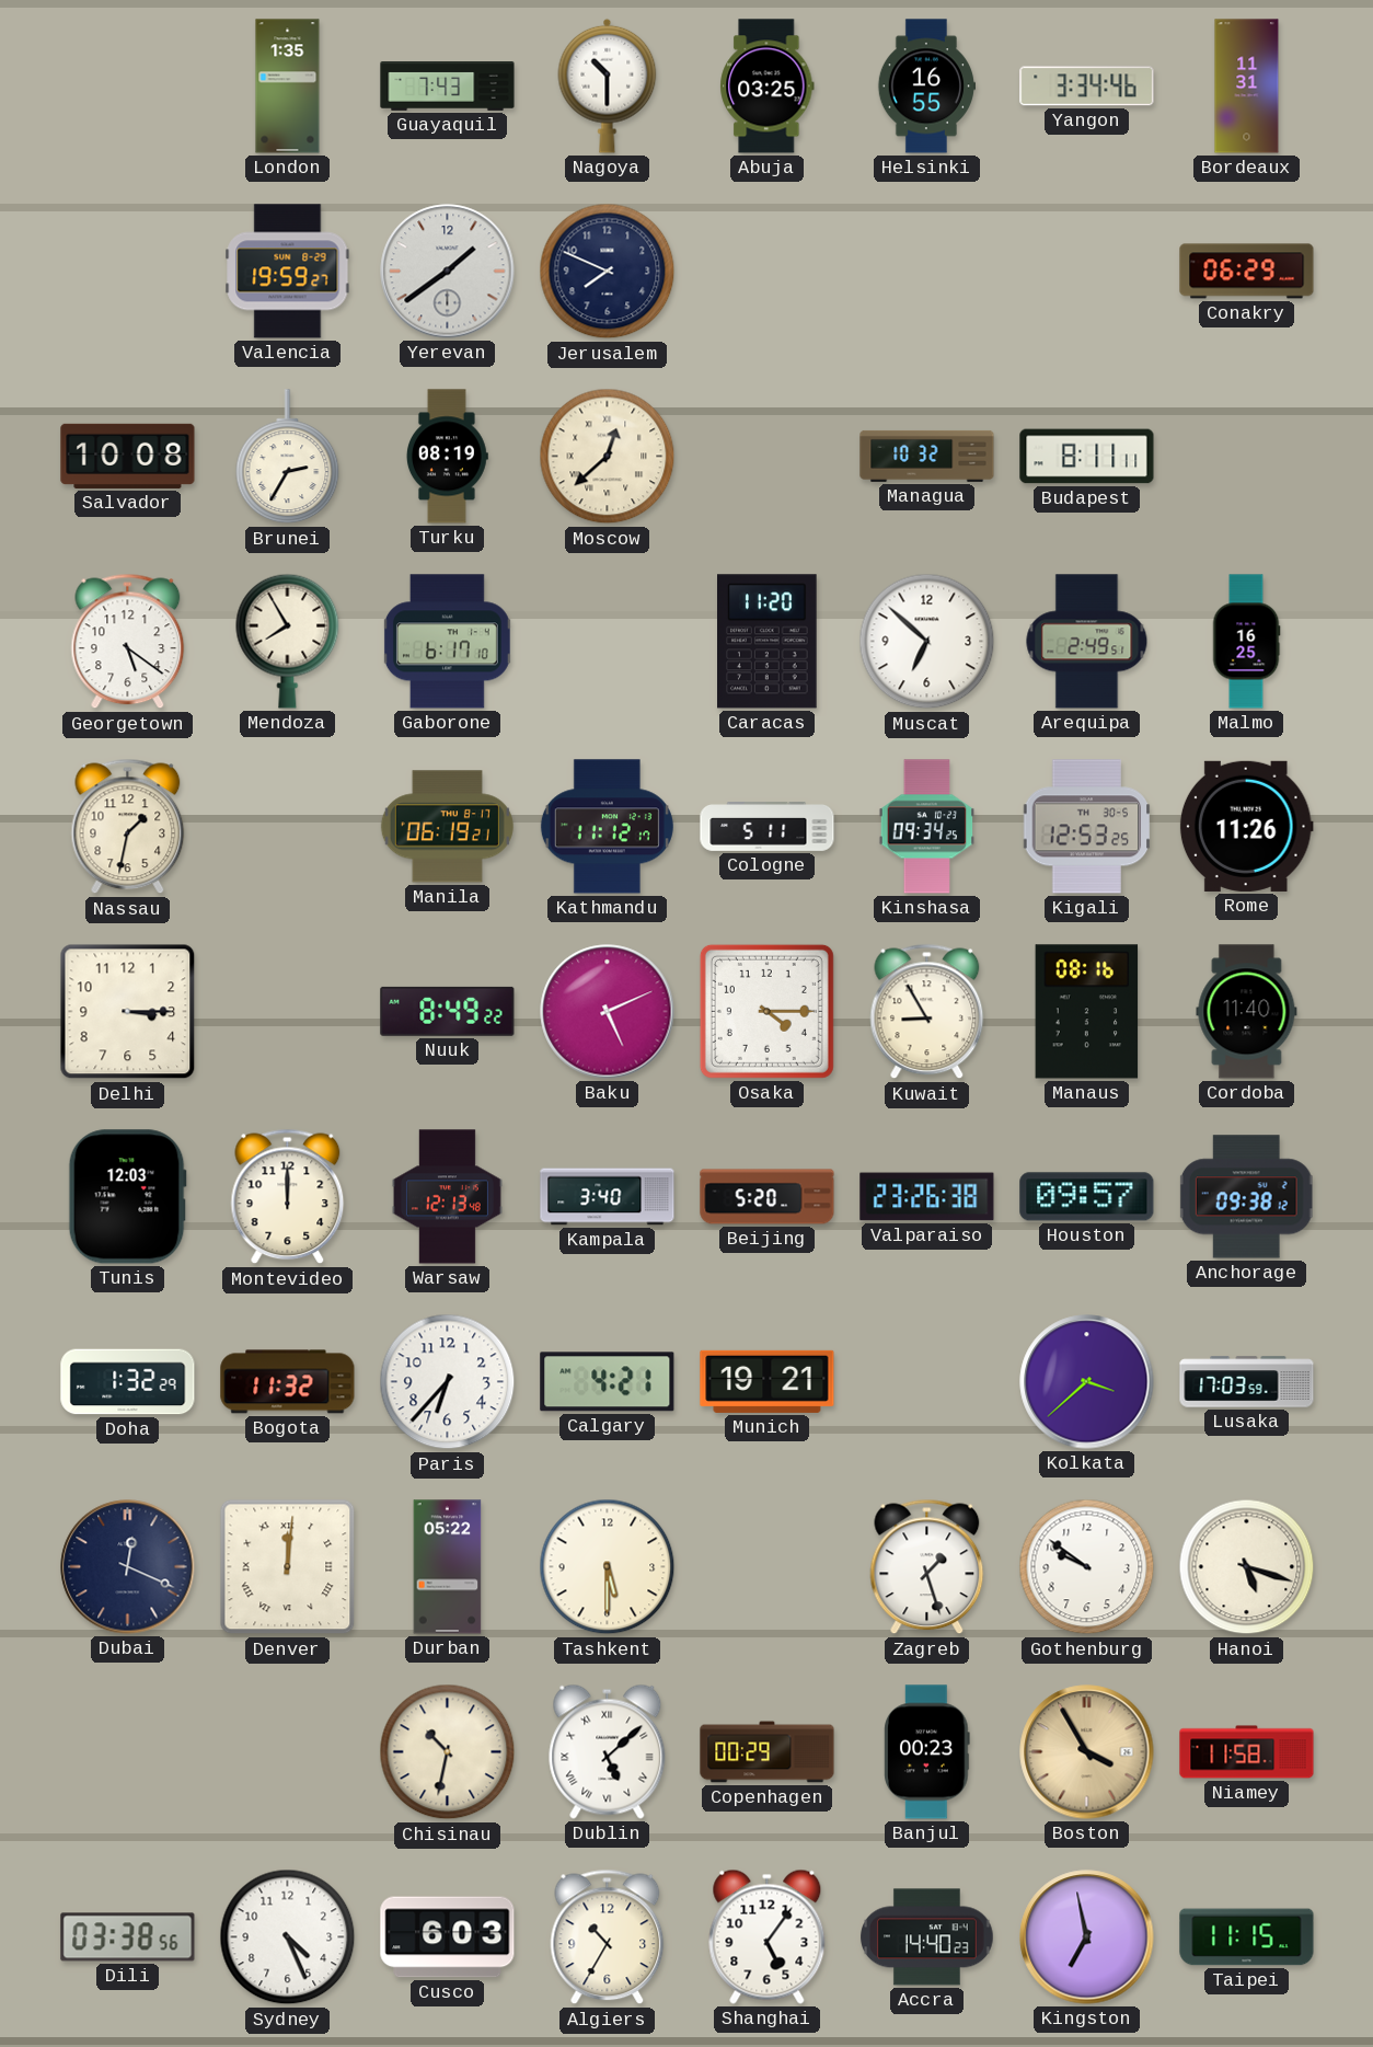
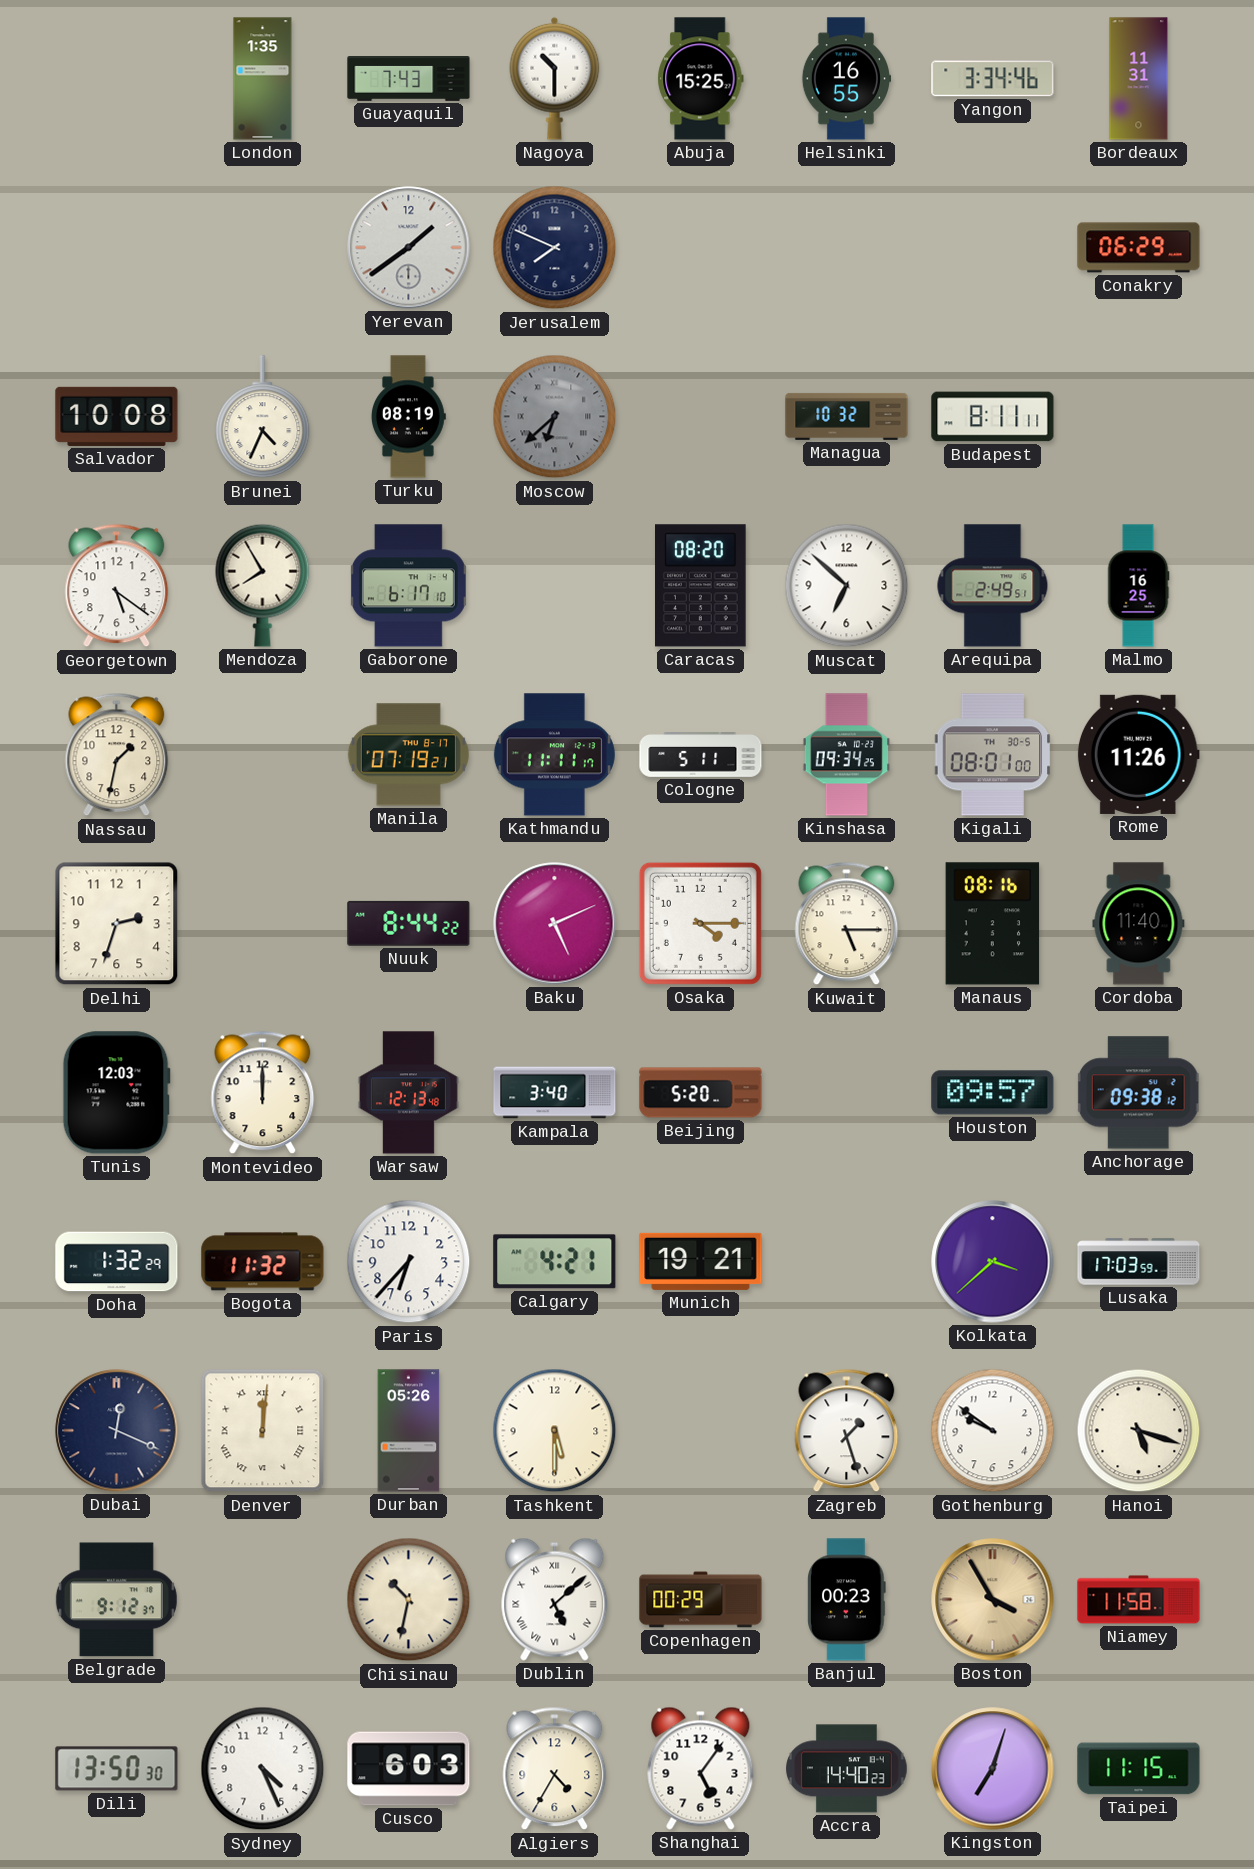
Abuja: 03:25 -> 15:25
Valencia: 19:59 -> none
Brunei: 2:35 -> 4:34
Moscow: 12:38 -> 6:38
Moscow dial: cream -> grey
Caracas: 11:20 -> 08:20
Manila: 06:19 -> 07:19
Kathmandu: 11:12 -> 11:11
Kigali: 12:53 -> 08:01
Delhi: 3:15 -> 2:33
Nuuk: 8:49 -> 8:44
Kuwait: 8:55 -> 5:15
Valparaiso: 23:26 -> none
Durban: 05:22 -> 05:26
Belgrade: none -> 9:12
Dili: 03:38 -> 13:50
Algiers: 10:35 -> 4:35
Kingston: 6:58 -> 7:03
